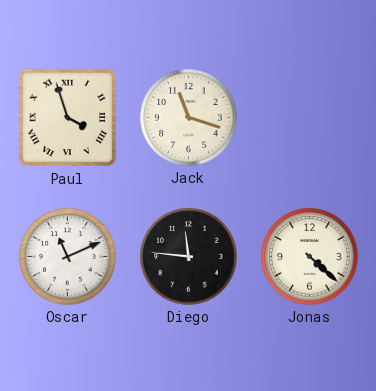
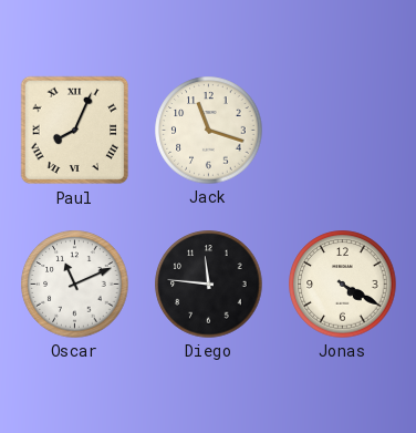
Paul: 3:57 -> 8:04
Jonas: 4:22 -> 4:20
